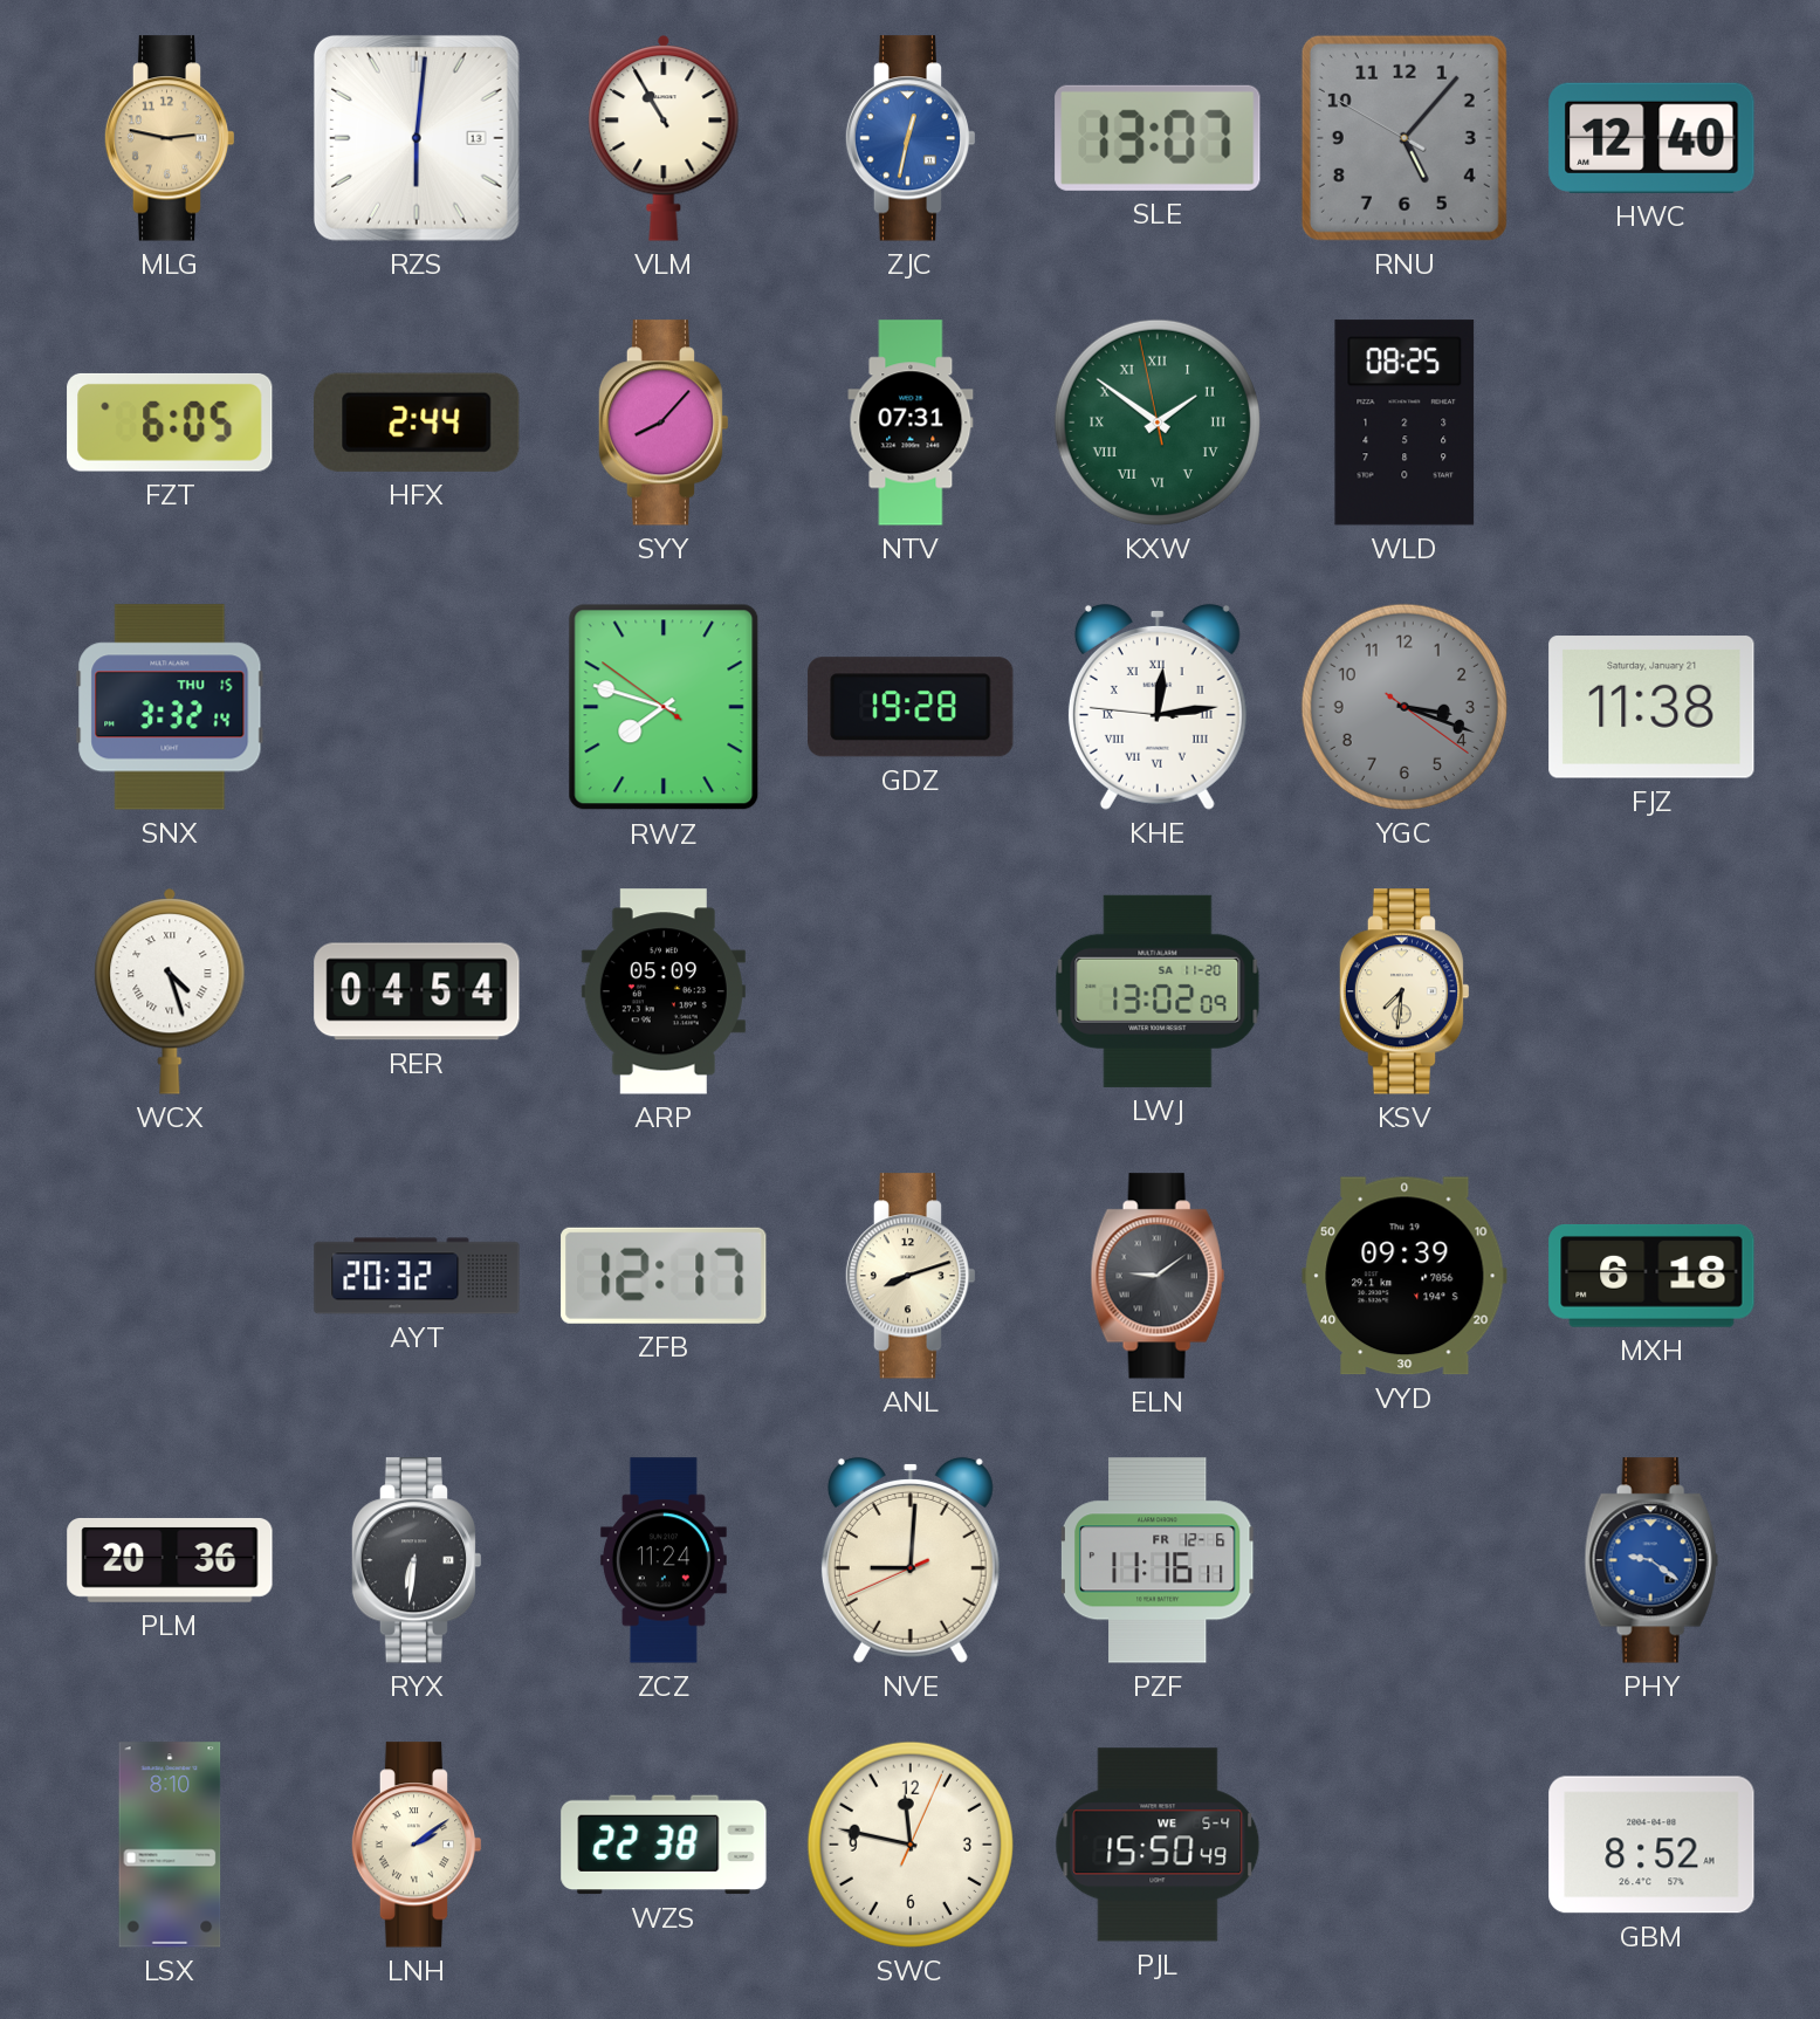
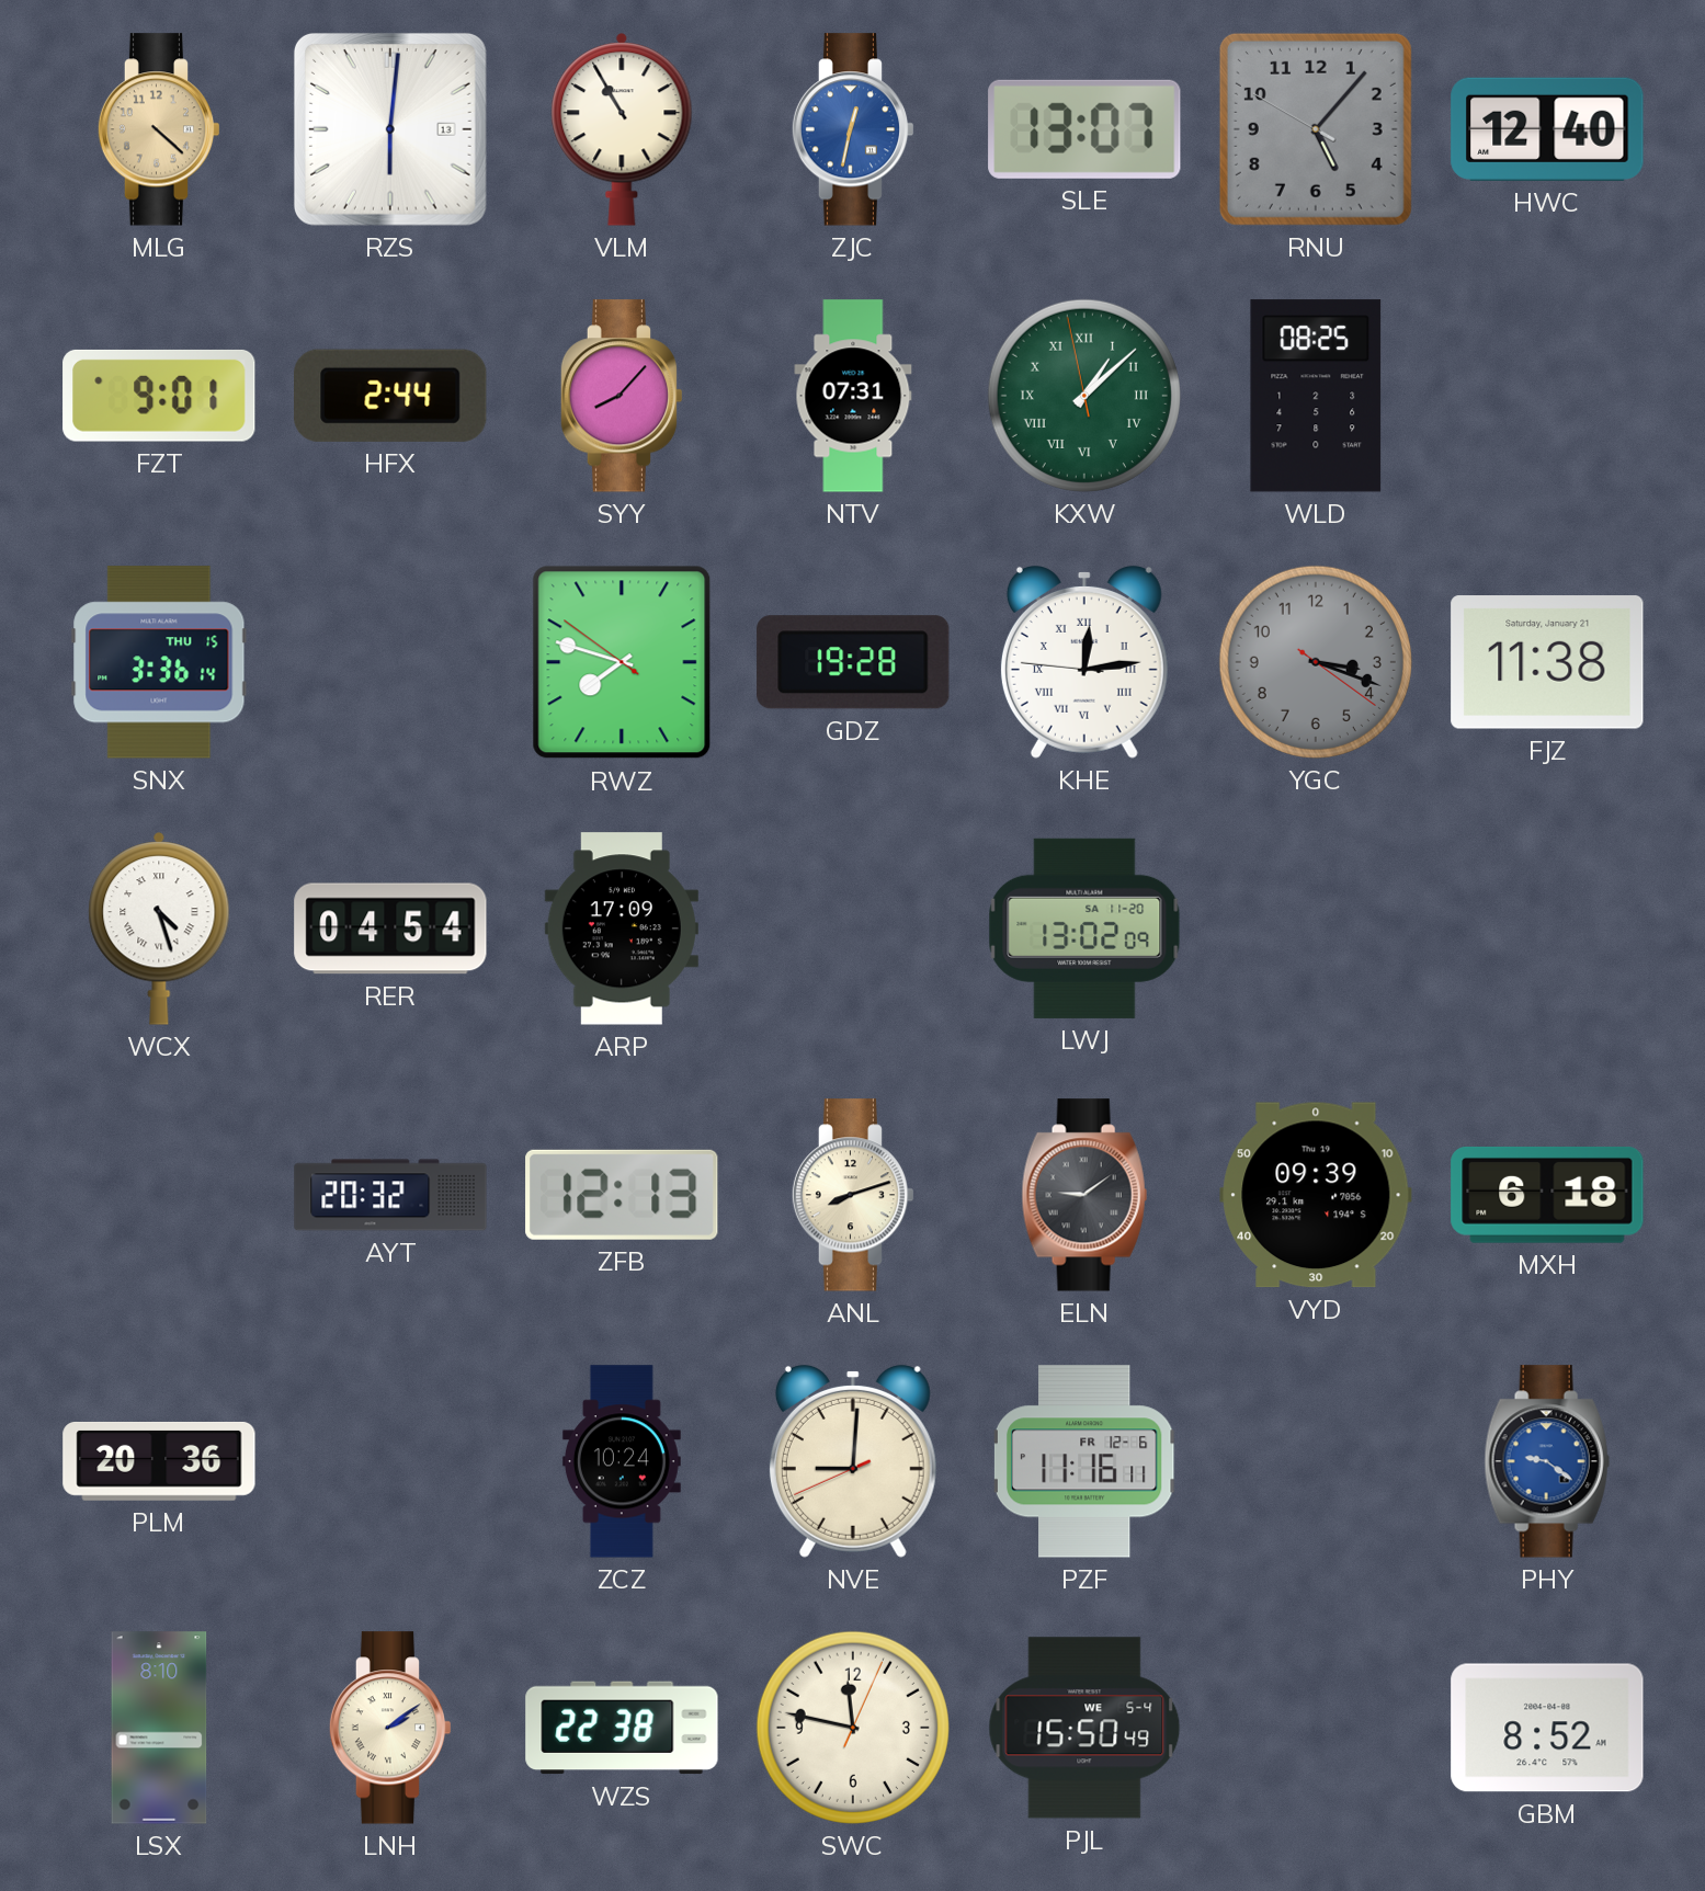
MLG: 2:47 -> 4:22
FZT: 6:05 -> 9:01
KXW: 1:50 -> 1:07
SNX: 3:32 -> 3:36
ARP: 05:09 -> 17:09
KSV: 7:31 -> none
ZFB: 12:17 -> 12:13
RYX: 6:31 -> none
ZCZ: 11:24 -> 10:24
